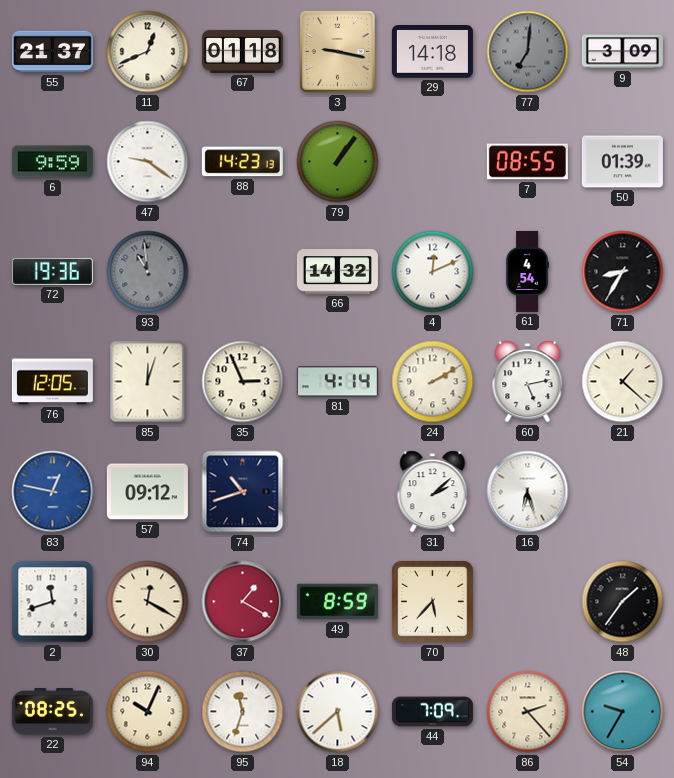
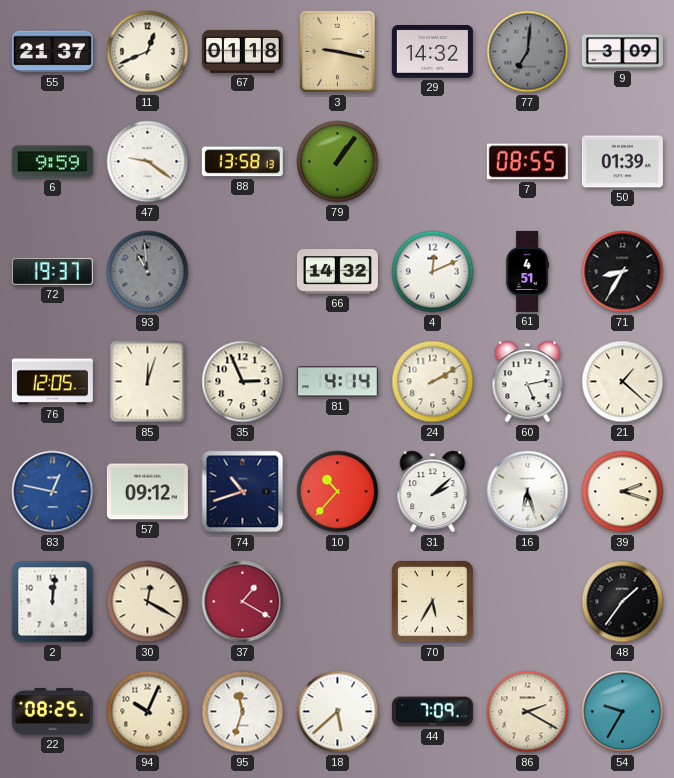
29: 14:18 -> 14:32
88: 14:23 -> 13:58
72: 19:36 -> 19:37
61: 4:54 -> 4:51
10: none -> 10:37
39: none -> 2:18
2: 11:42 -> 12:01
49: 8:59 -> none
70: 5:37 -> 5:35
86: 2:23 -> 2:20
